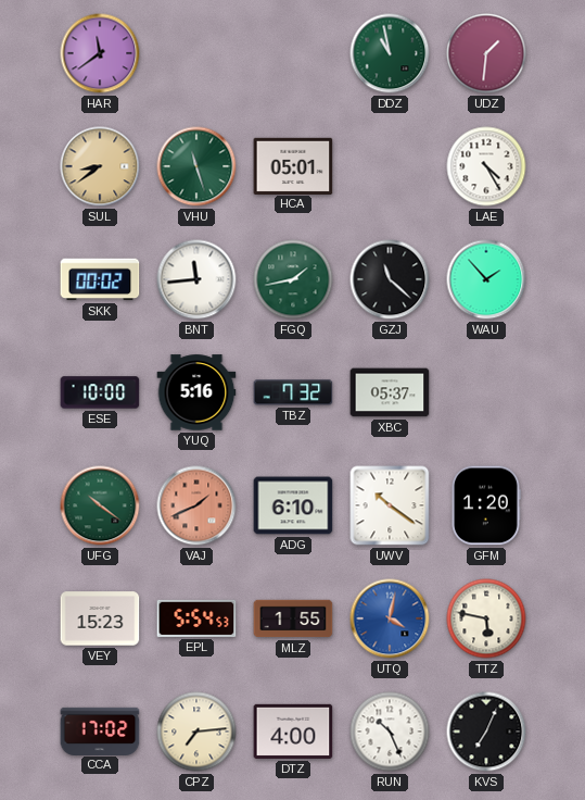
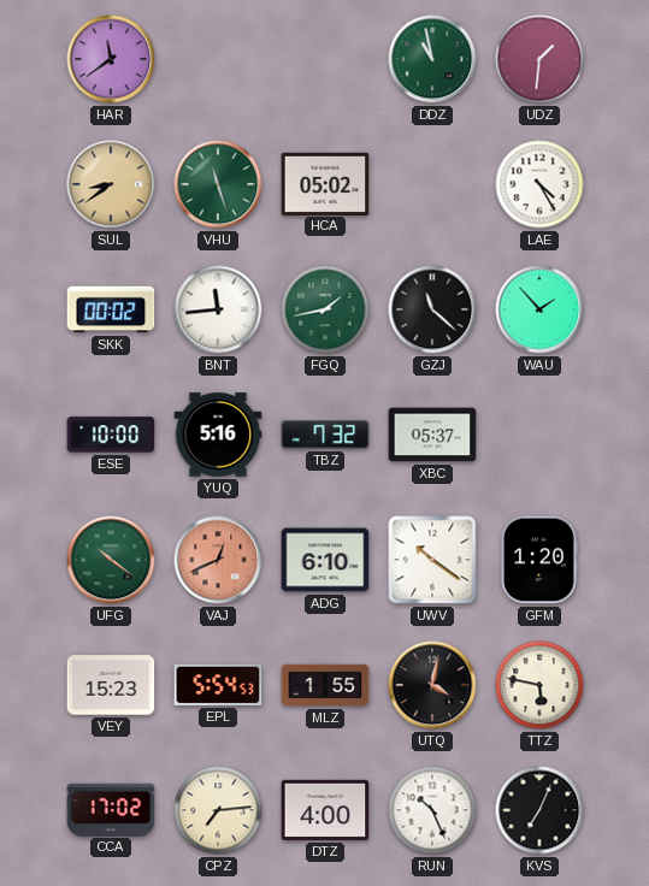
HCA: 05:01 -> 05:02
VAJ: 1:41 -> 12:41
UTQ dial: blue -> black
